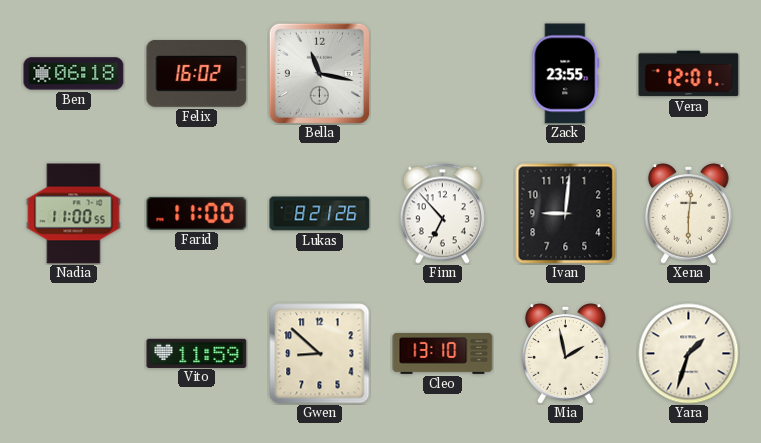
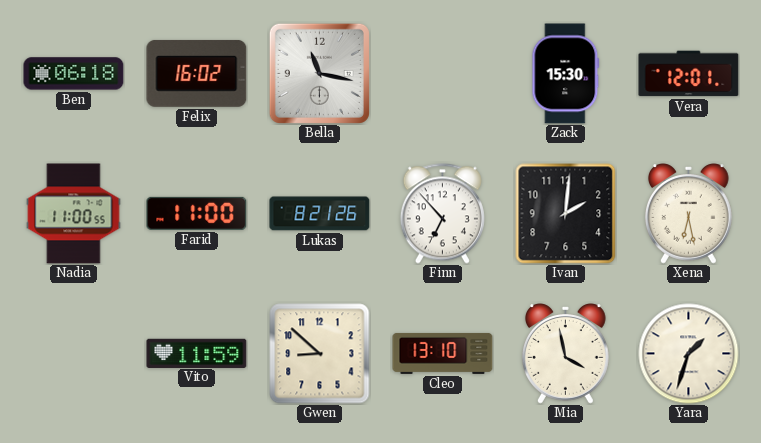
Zack: 23:55 -> 15:30
Ivan: 9:01 -> 2:01
Xena: 6:01 -> 6:28
Mia: 1:58 -> 3:58
